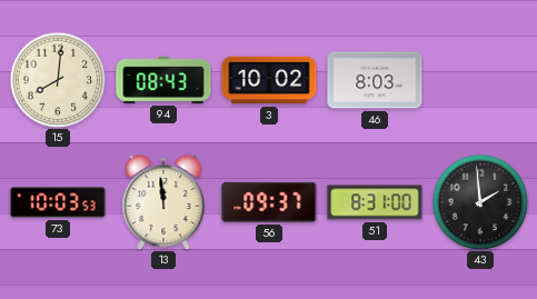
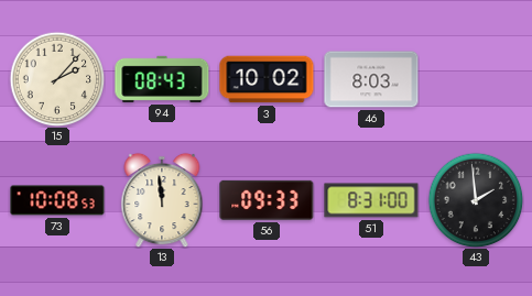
15: 8:01 -> 2:07
73: 10:03 -> 10:08
56: 09:37 -> 09:33
